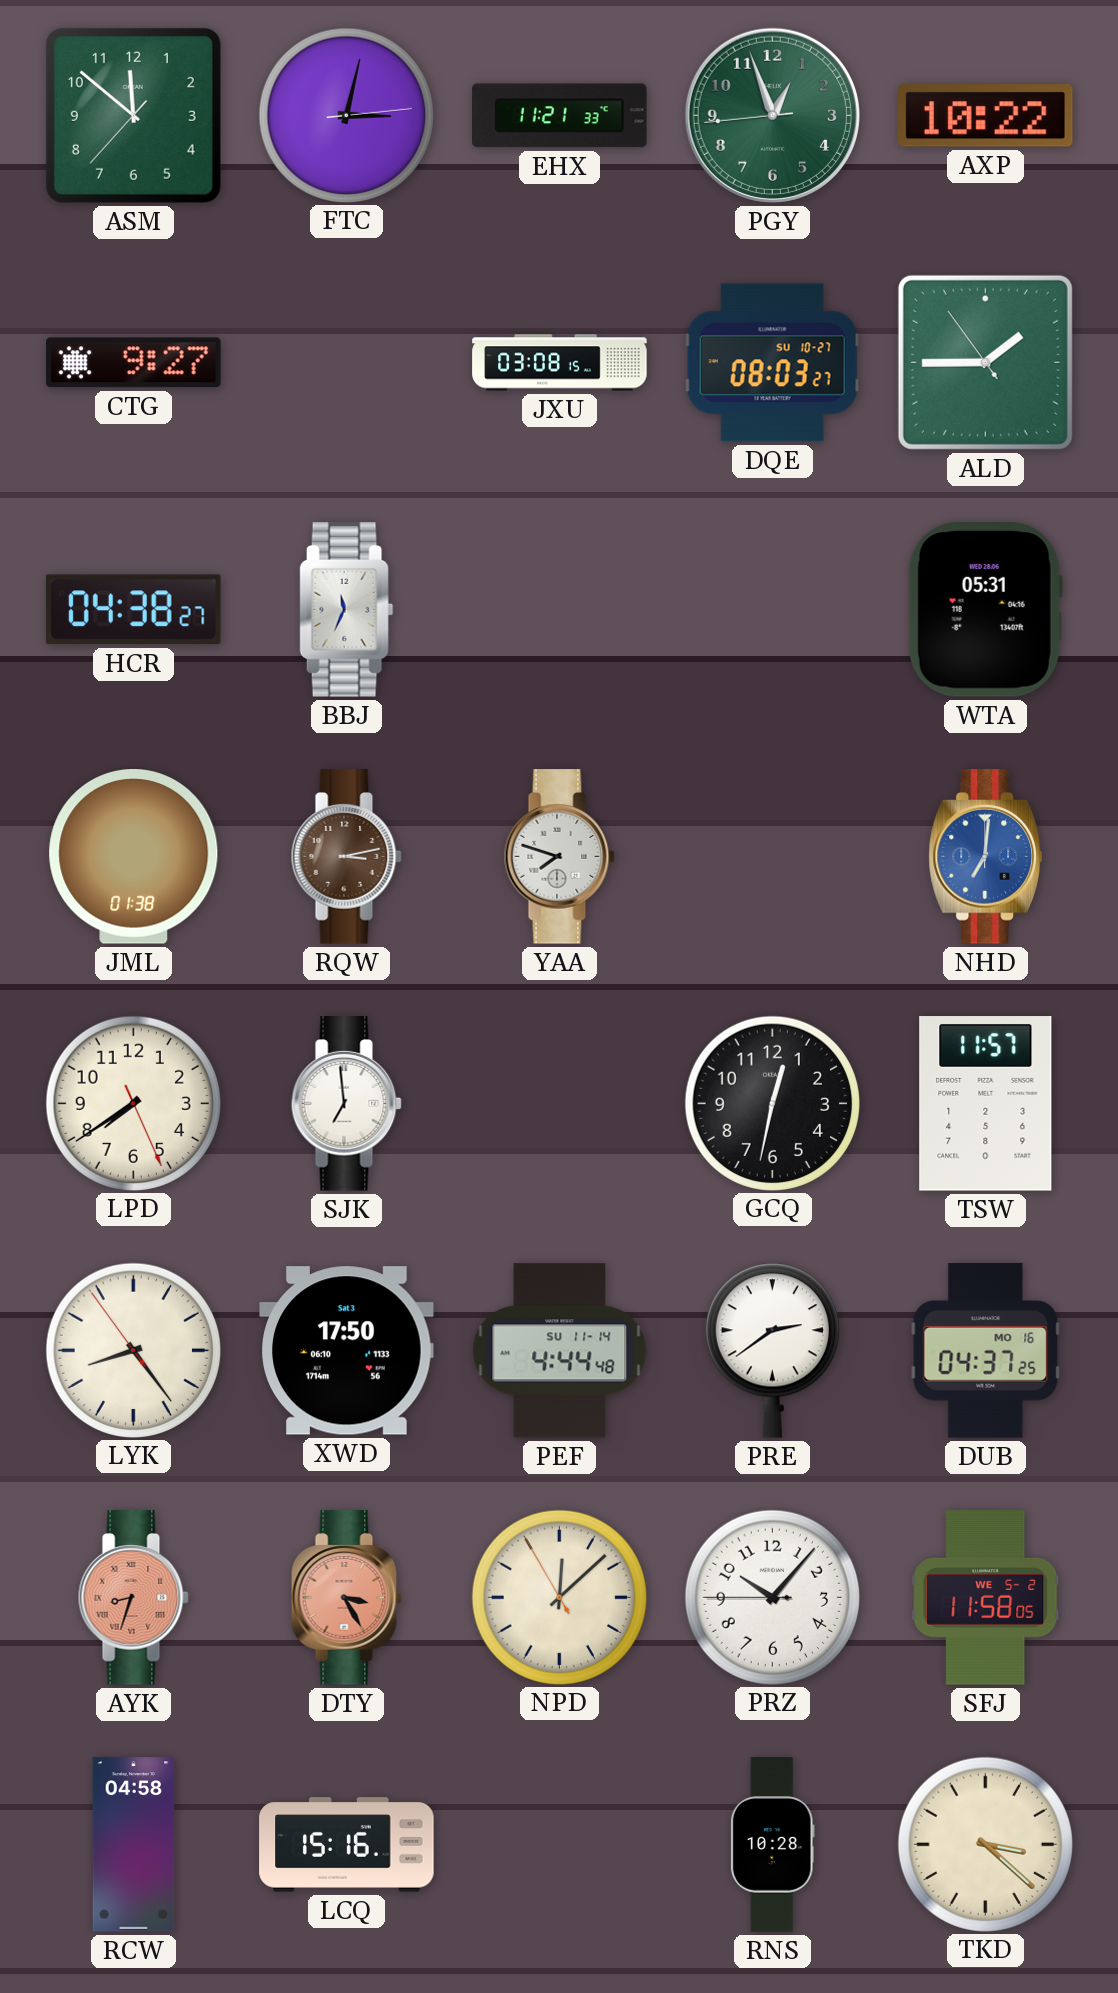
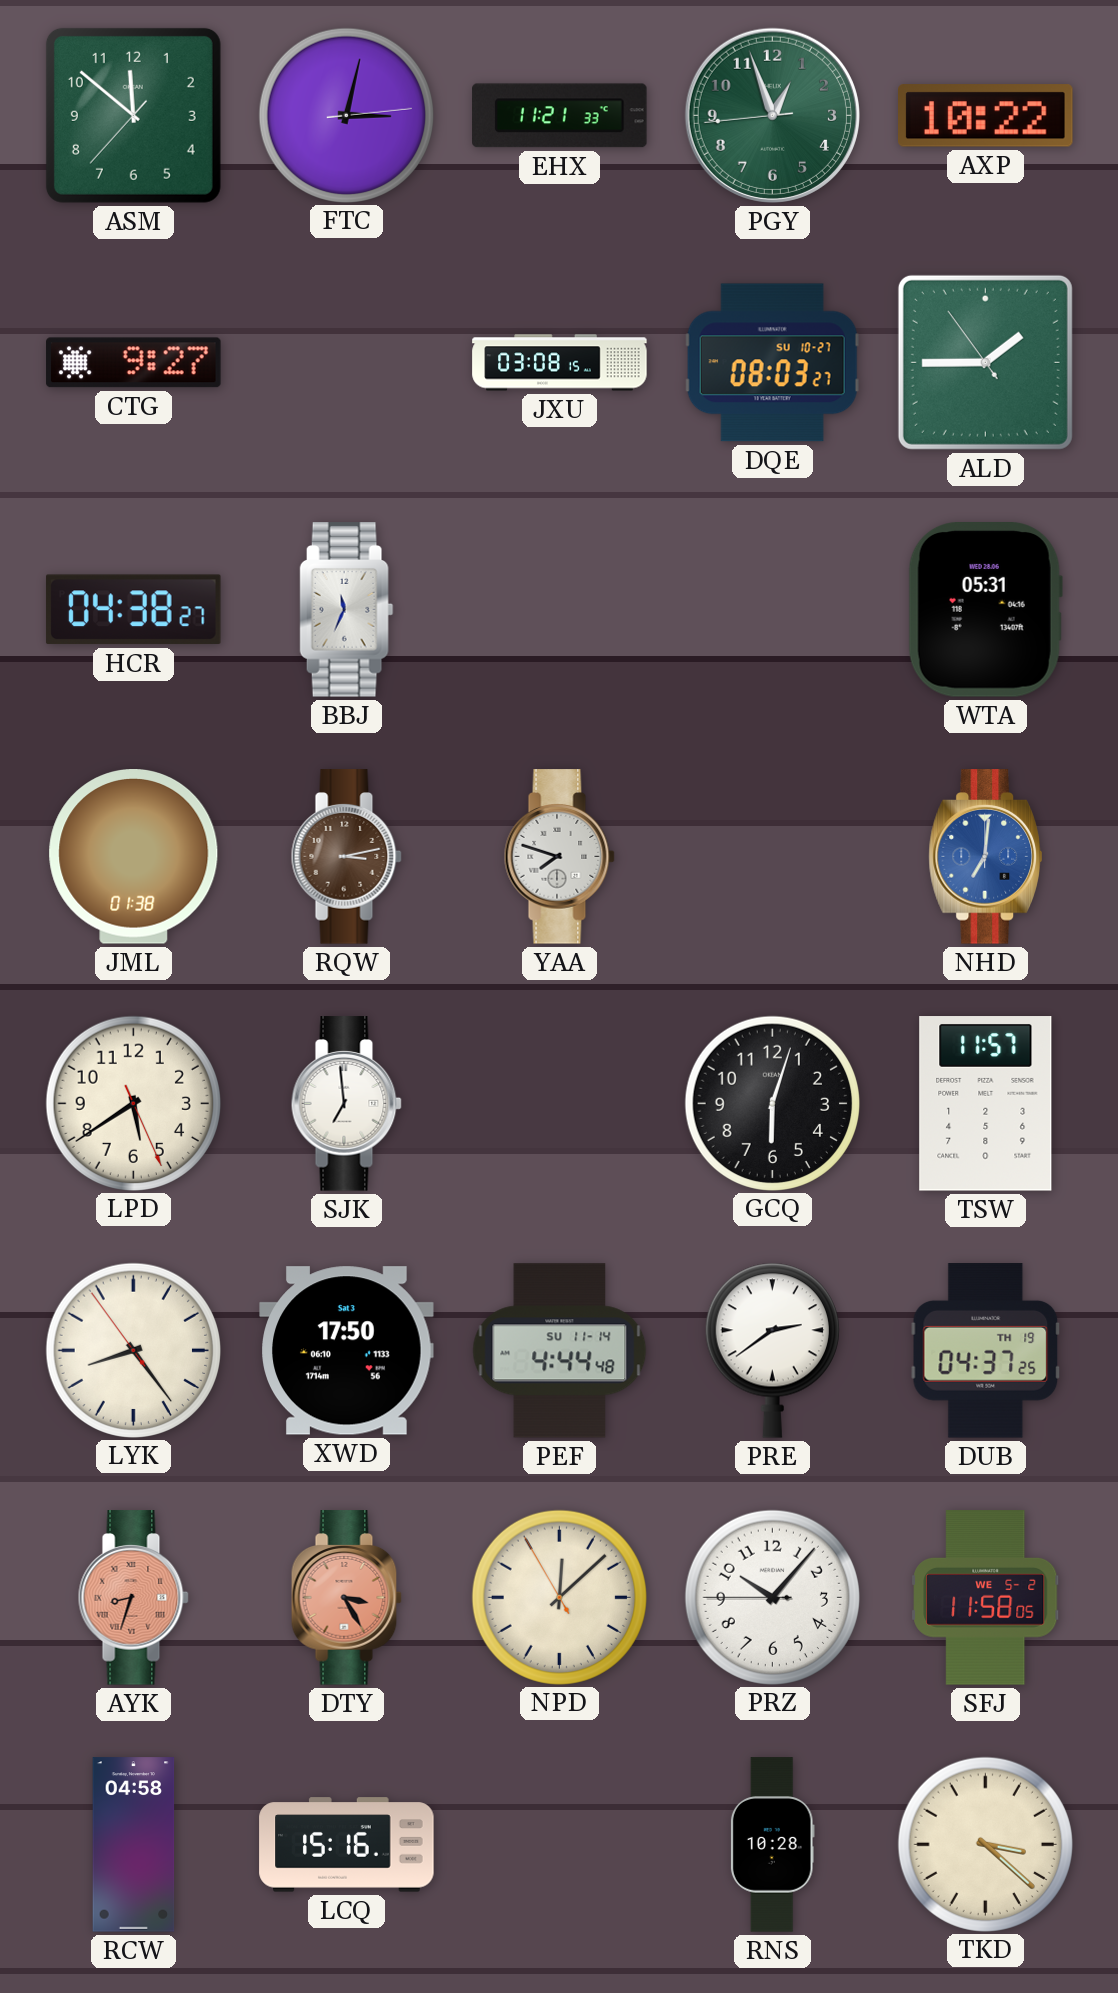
LPD: 7:39 -> 5:39
GCQ: 12:32 -> 6:03
DUB date: MO 16 -> TH 19
